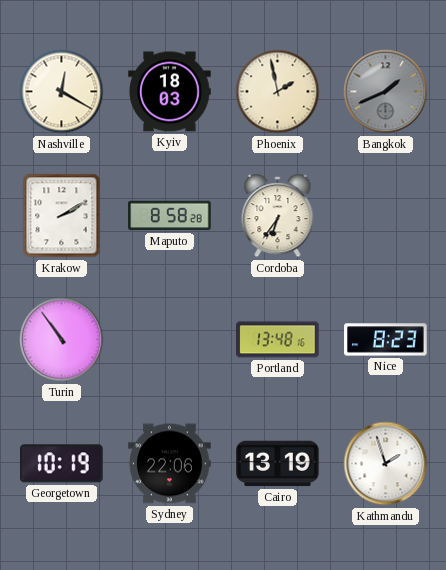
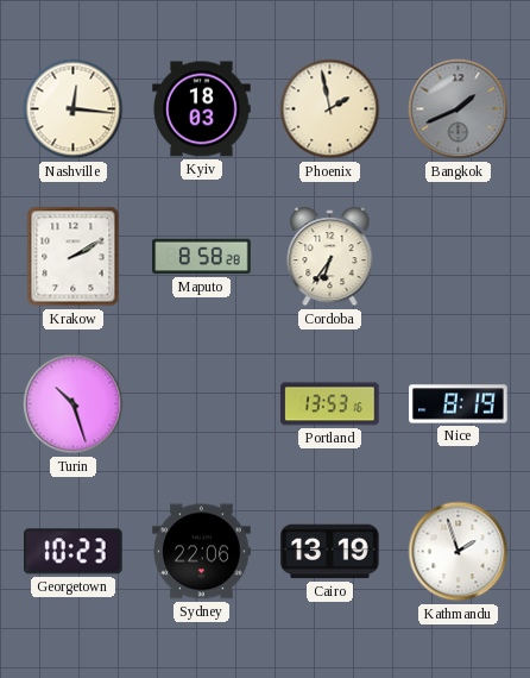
Nashville: 12:20 -> 12:16
Turin: 10:54 -> 10:27
Portland: 13:48 -> 13:53
Nice: 8:23 -> 8:19
Georgetown: 10:19 -> 10:23
